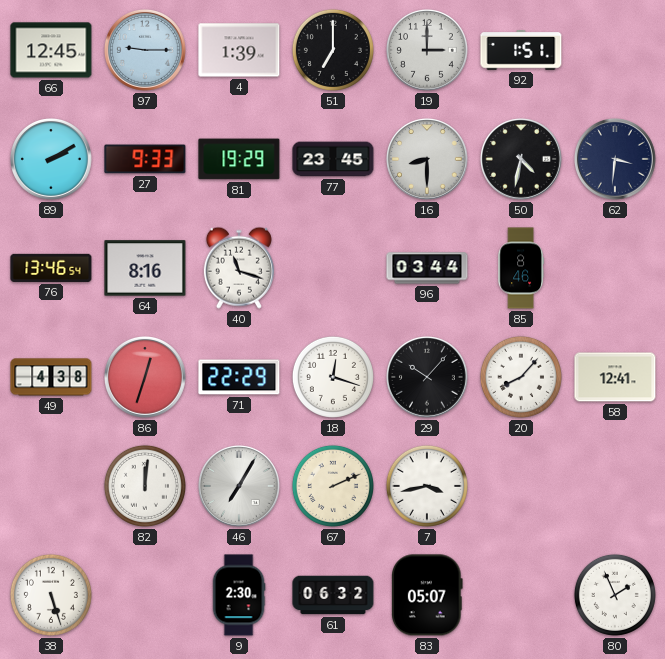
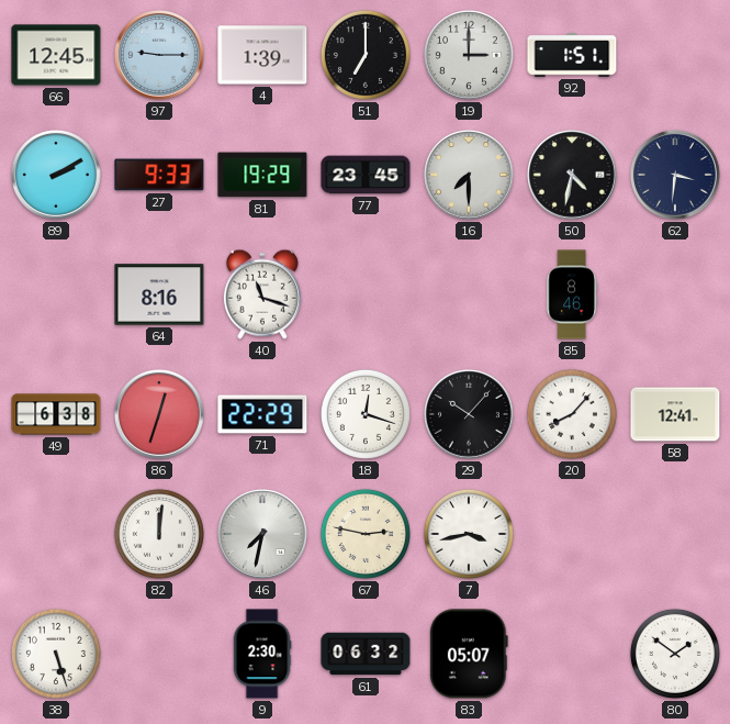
16: 8:30 -> 7:30
76: 13:46 -> none
96: 03:44 -> none
49: 4:38 -> 6:38
46: 7:05 -> 7:32
67: 2:11 -> 2:47
80: 1:56 -> 1:51
